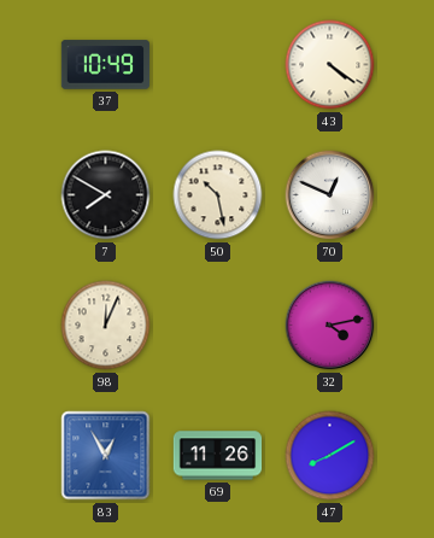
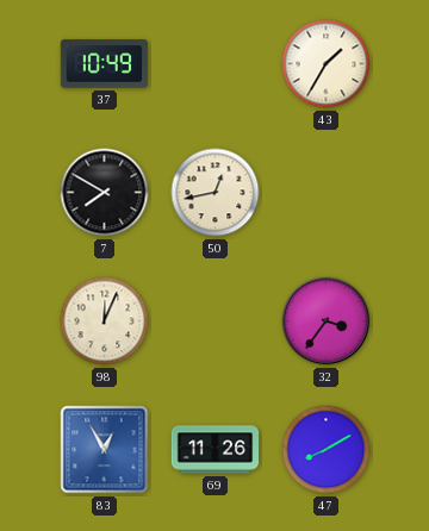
43: 4:21 -> 1:35
50: 10:28 -> 12:43
70: 12:49 -> none
32: 4:13 -> 3:36
